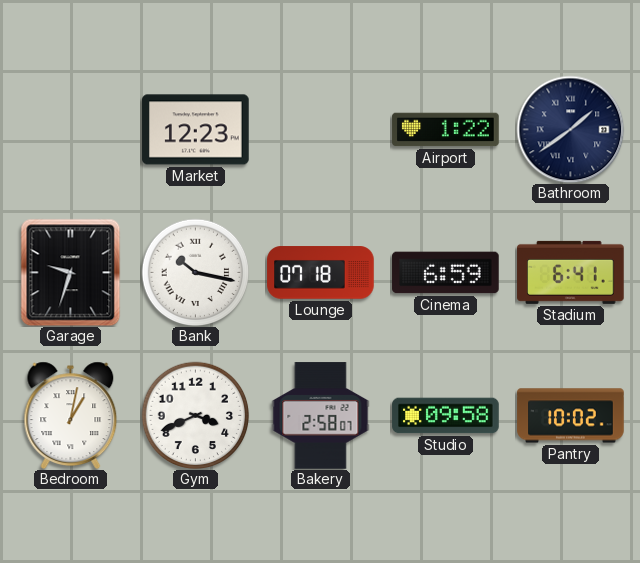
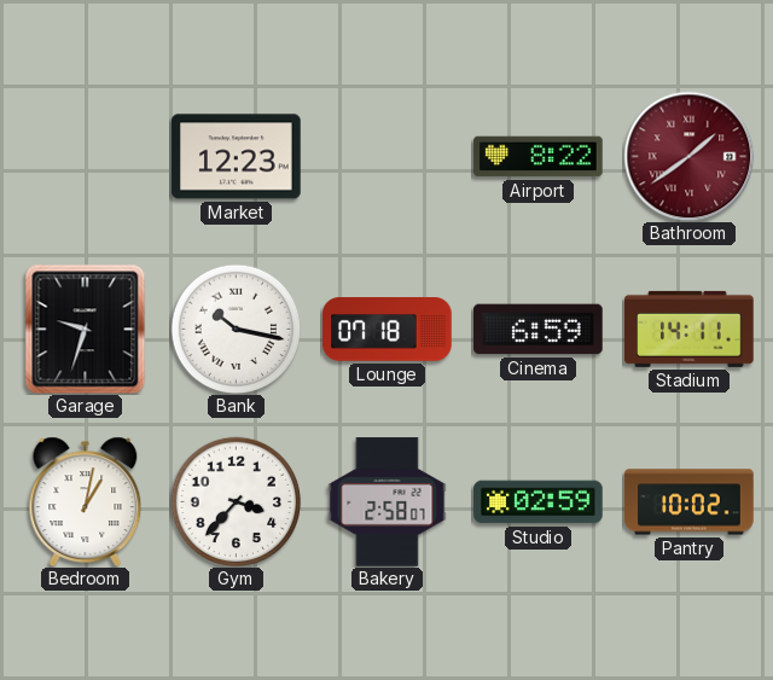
Airport: 1:22 -> 8:22
Bathroom dial: navy -> burgundy
Stadium: 6:41 -> 14:11
Gym: 3:41 -> 3:37
Studio: 09:58 -> 02:59
